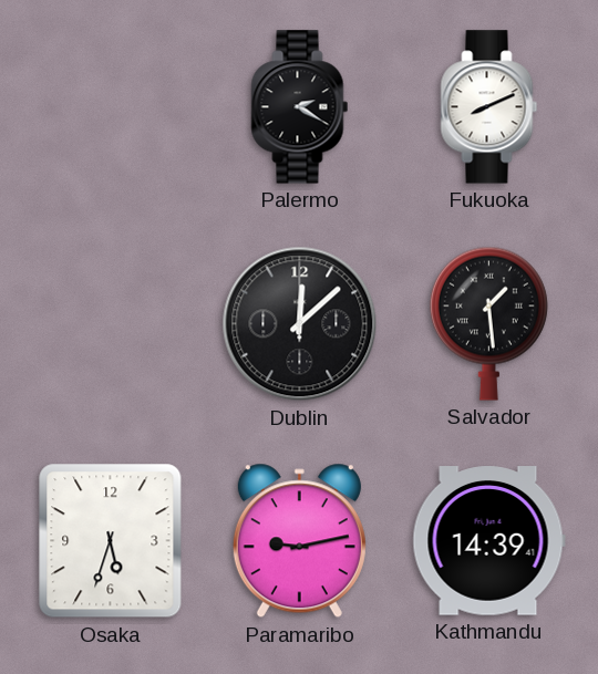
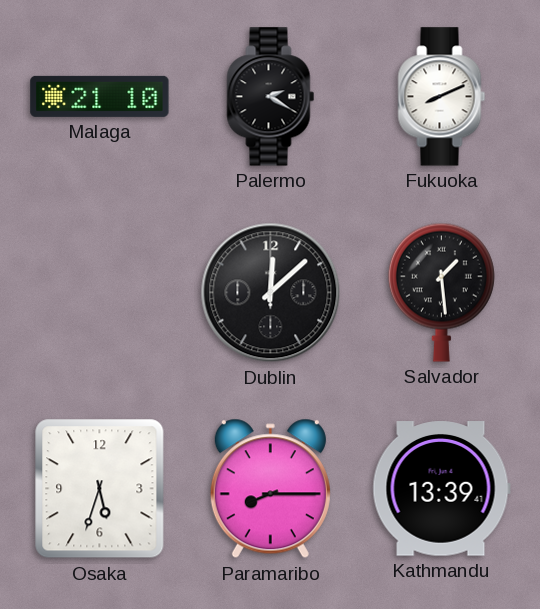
Malaga: none -> 21:10
Paramaribo: 9:13 -> 8:15
Kathmandu: 14:39 -> 13:39
